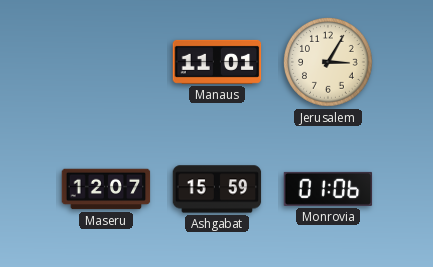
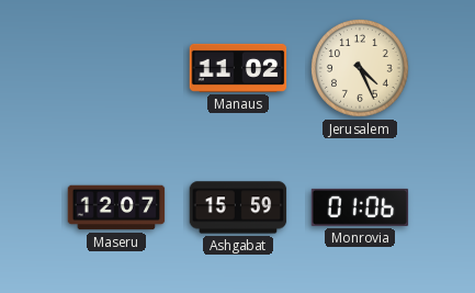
Manaus: 11:01 -> 11:02
Jerusalem: 3:05 -> 4:26
